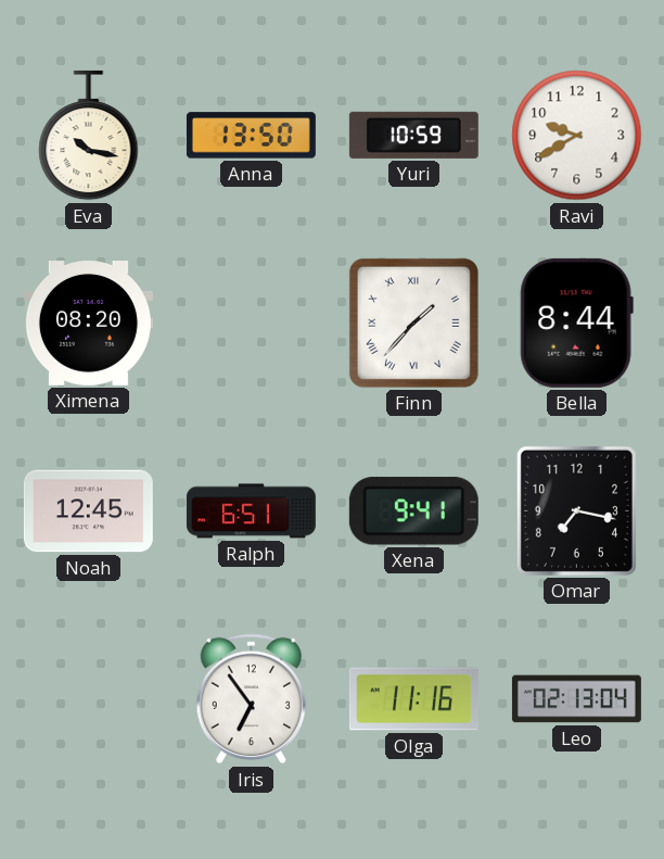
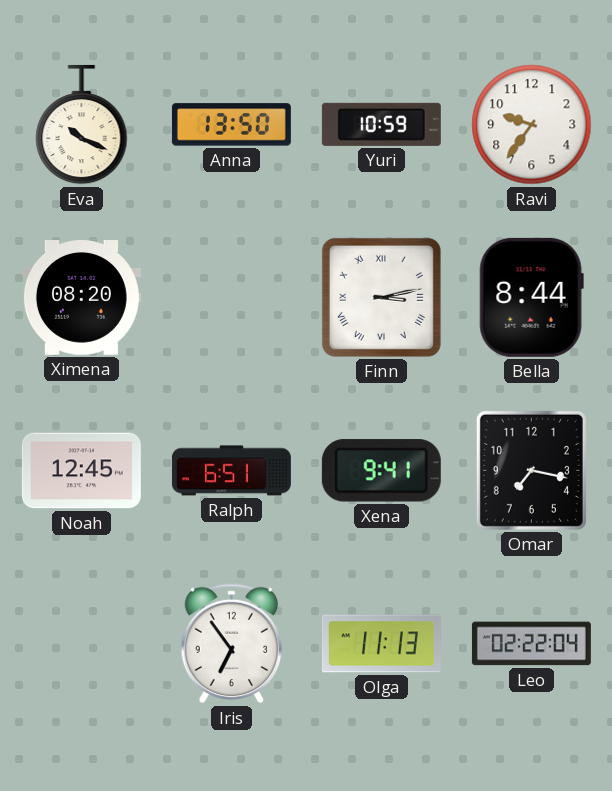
Eva: 10:17 -> 10:19
Ravi: 9:40 -> 9:36
Finn: 1:37 -> 3:13
Olga: 11:16 -> 11:13
Leo: 02:13 -> 02:22
